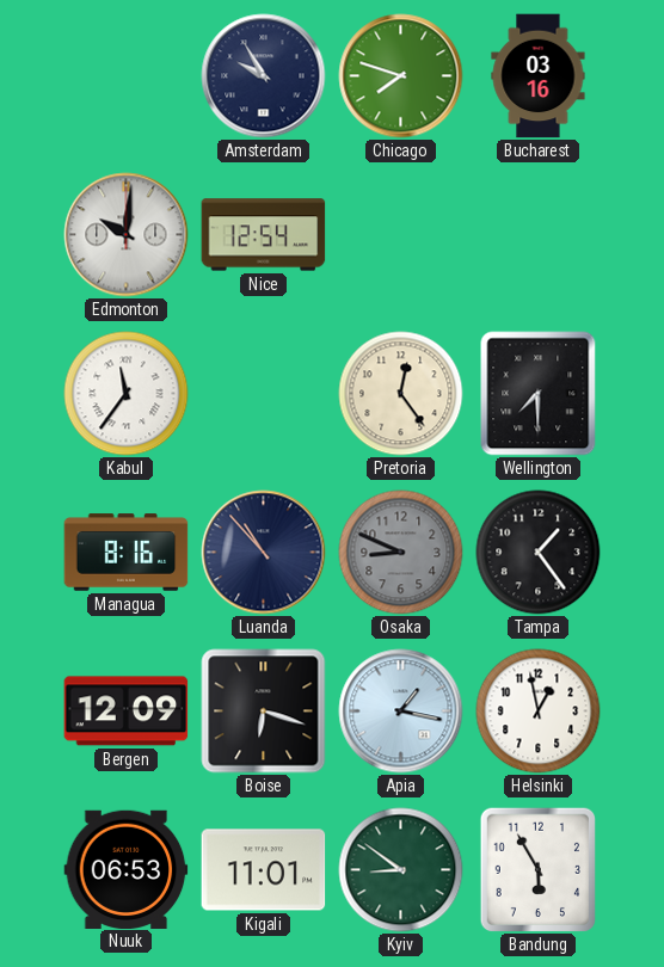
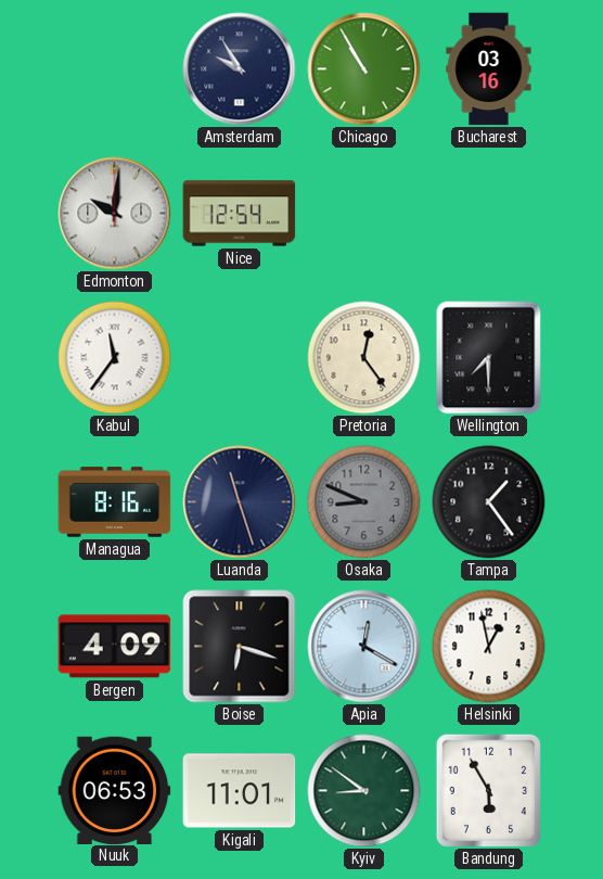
Chicago: 7:48 -> 10:55
Luanda: 10:53 -> 11:27
Bergen: 12:09 -> 4:09
Apia: 1:17 -> 12:20
